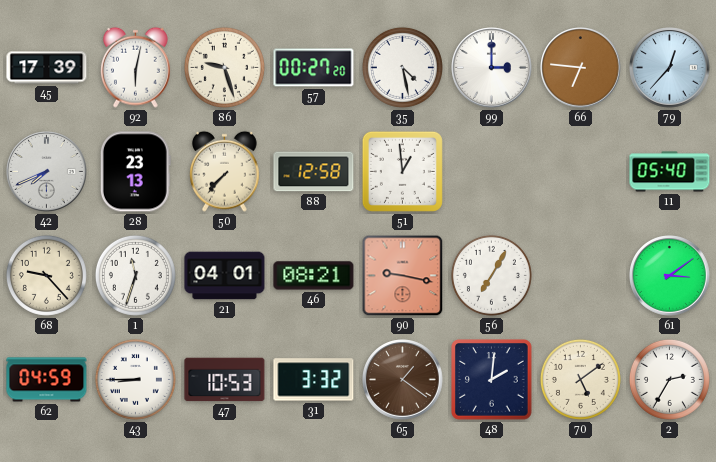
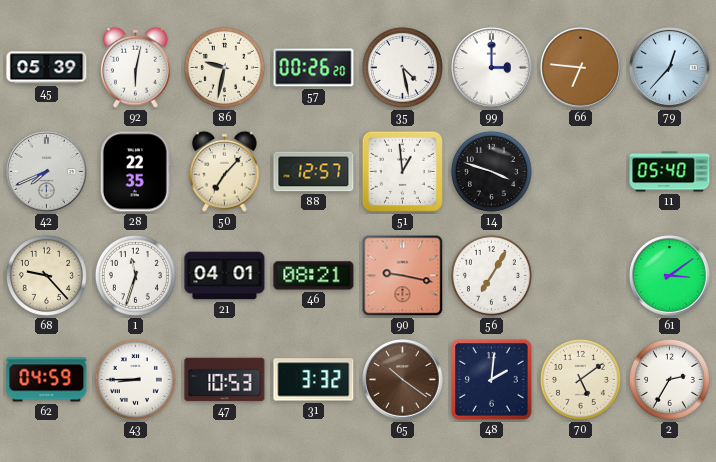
45: 17:39 -> 05:39
86: 9:27 -> 9:32
57: 00:27 -> 00:26
28: 23:13 -> 22:35
50: 7:37 -> 7:07
88: 12:58 -> 12:57
14: none -> 3:48
65: 1:21 -> 10:21
